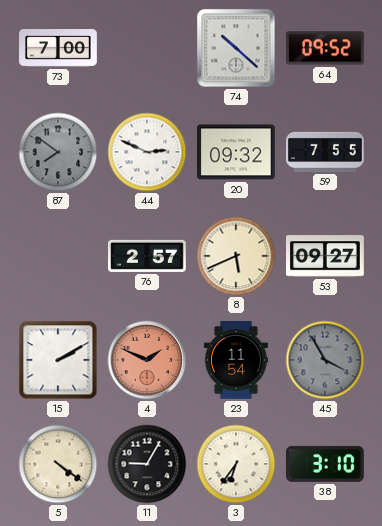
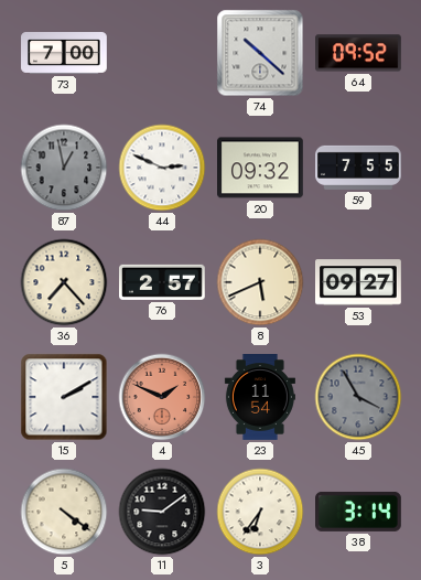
87: 7:51 -> 12:58
36: none -> 7:23
11: 9:05 -> 9:09
38: 3:10 -> 3:14
